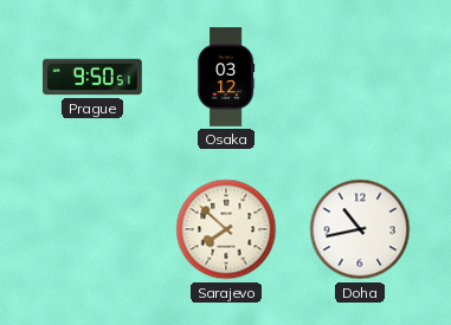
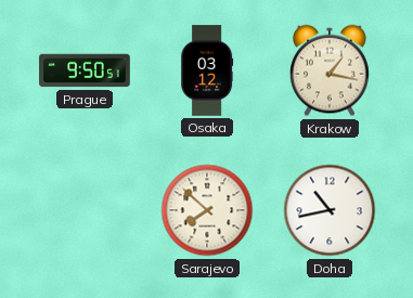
Krakow: none -> 1:17
